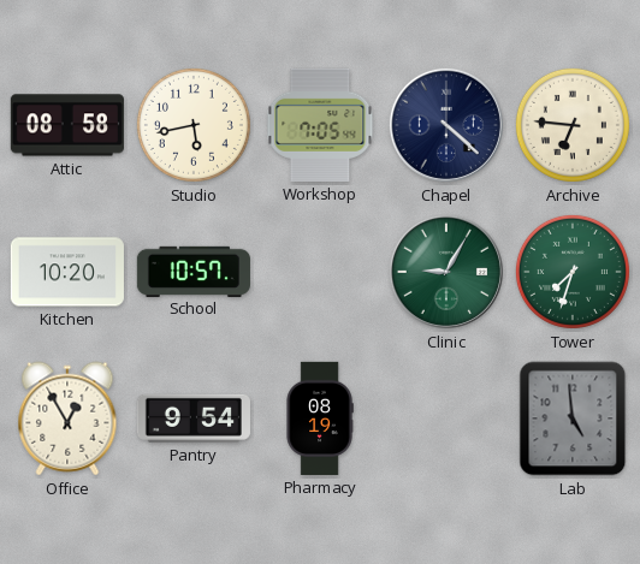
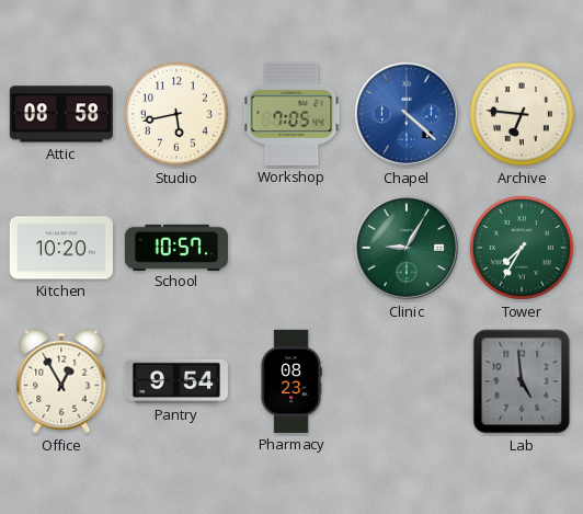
Chapel dial: navy -> blue
Tower: 7:33 -> 7:35
Pharmacy: 08:19 -> 08:23
